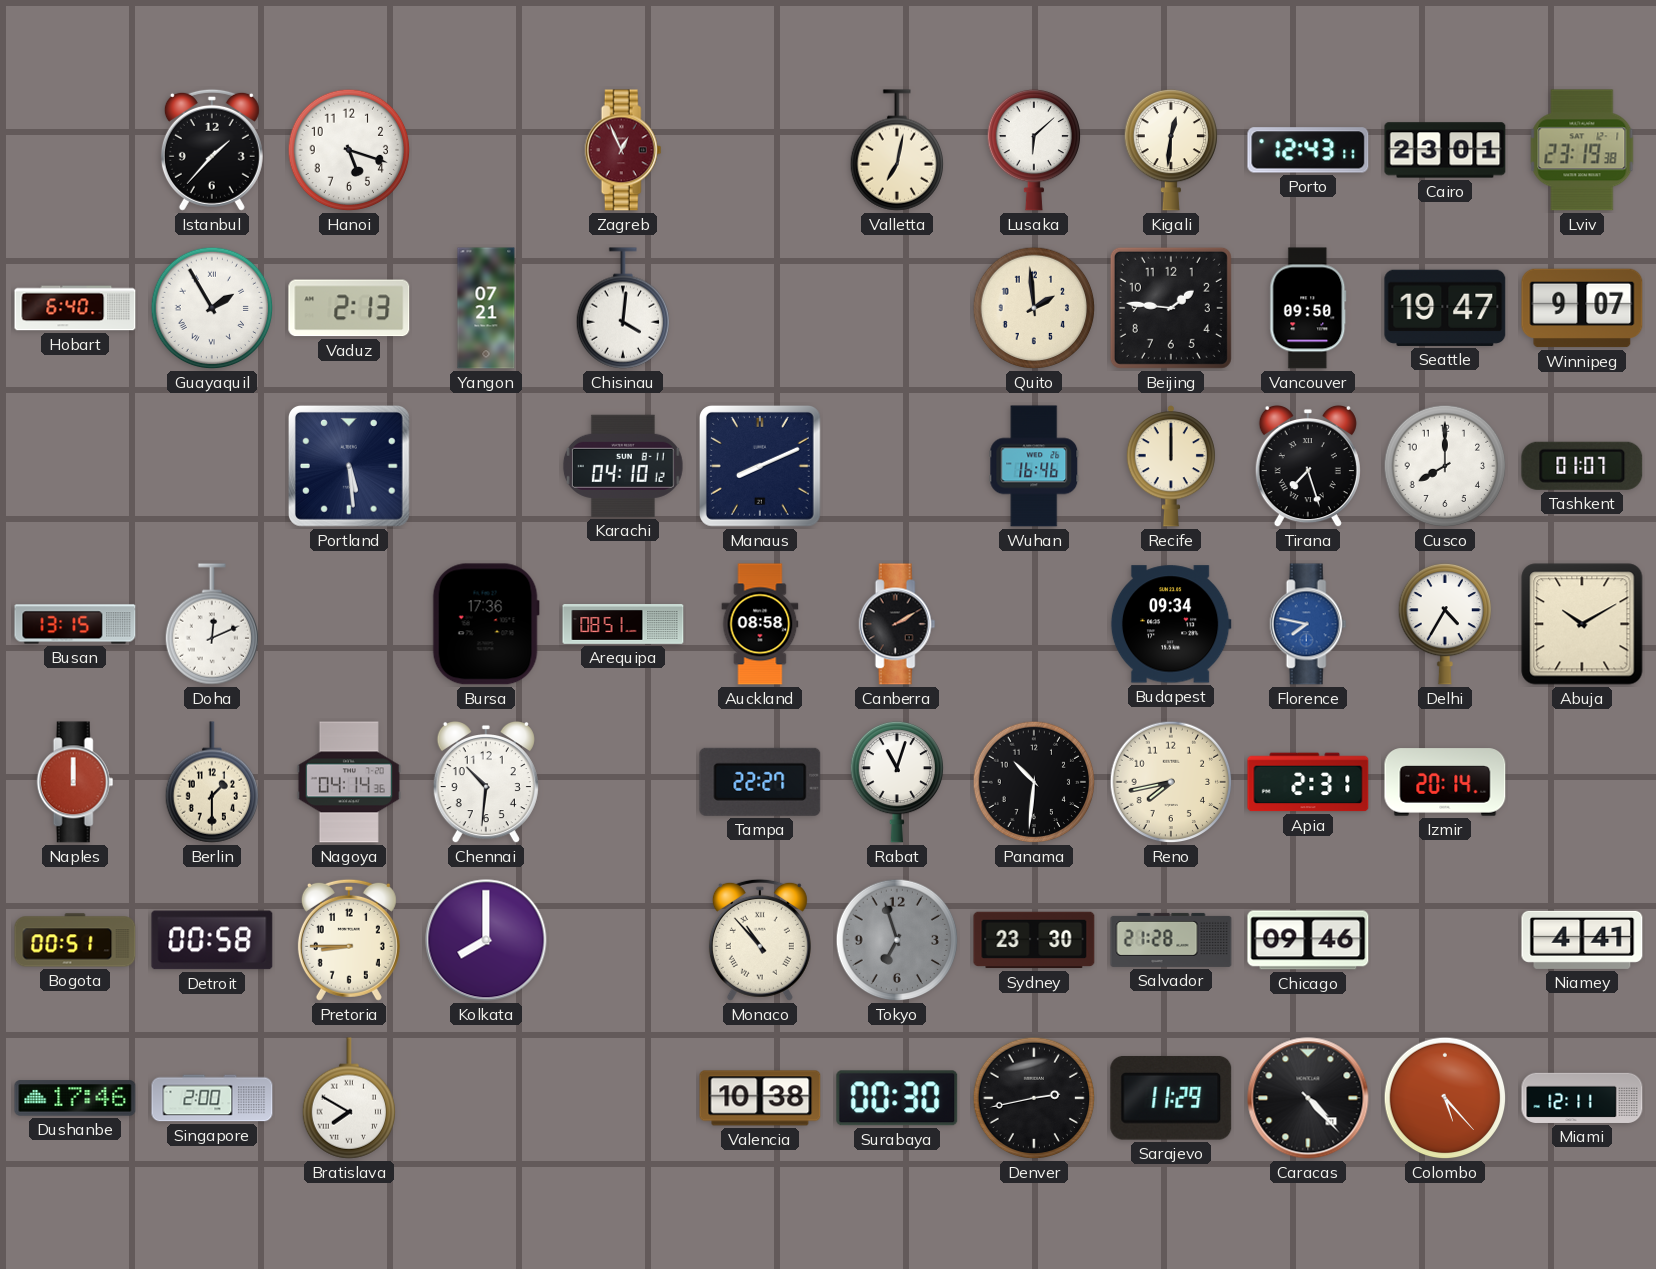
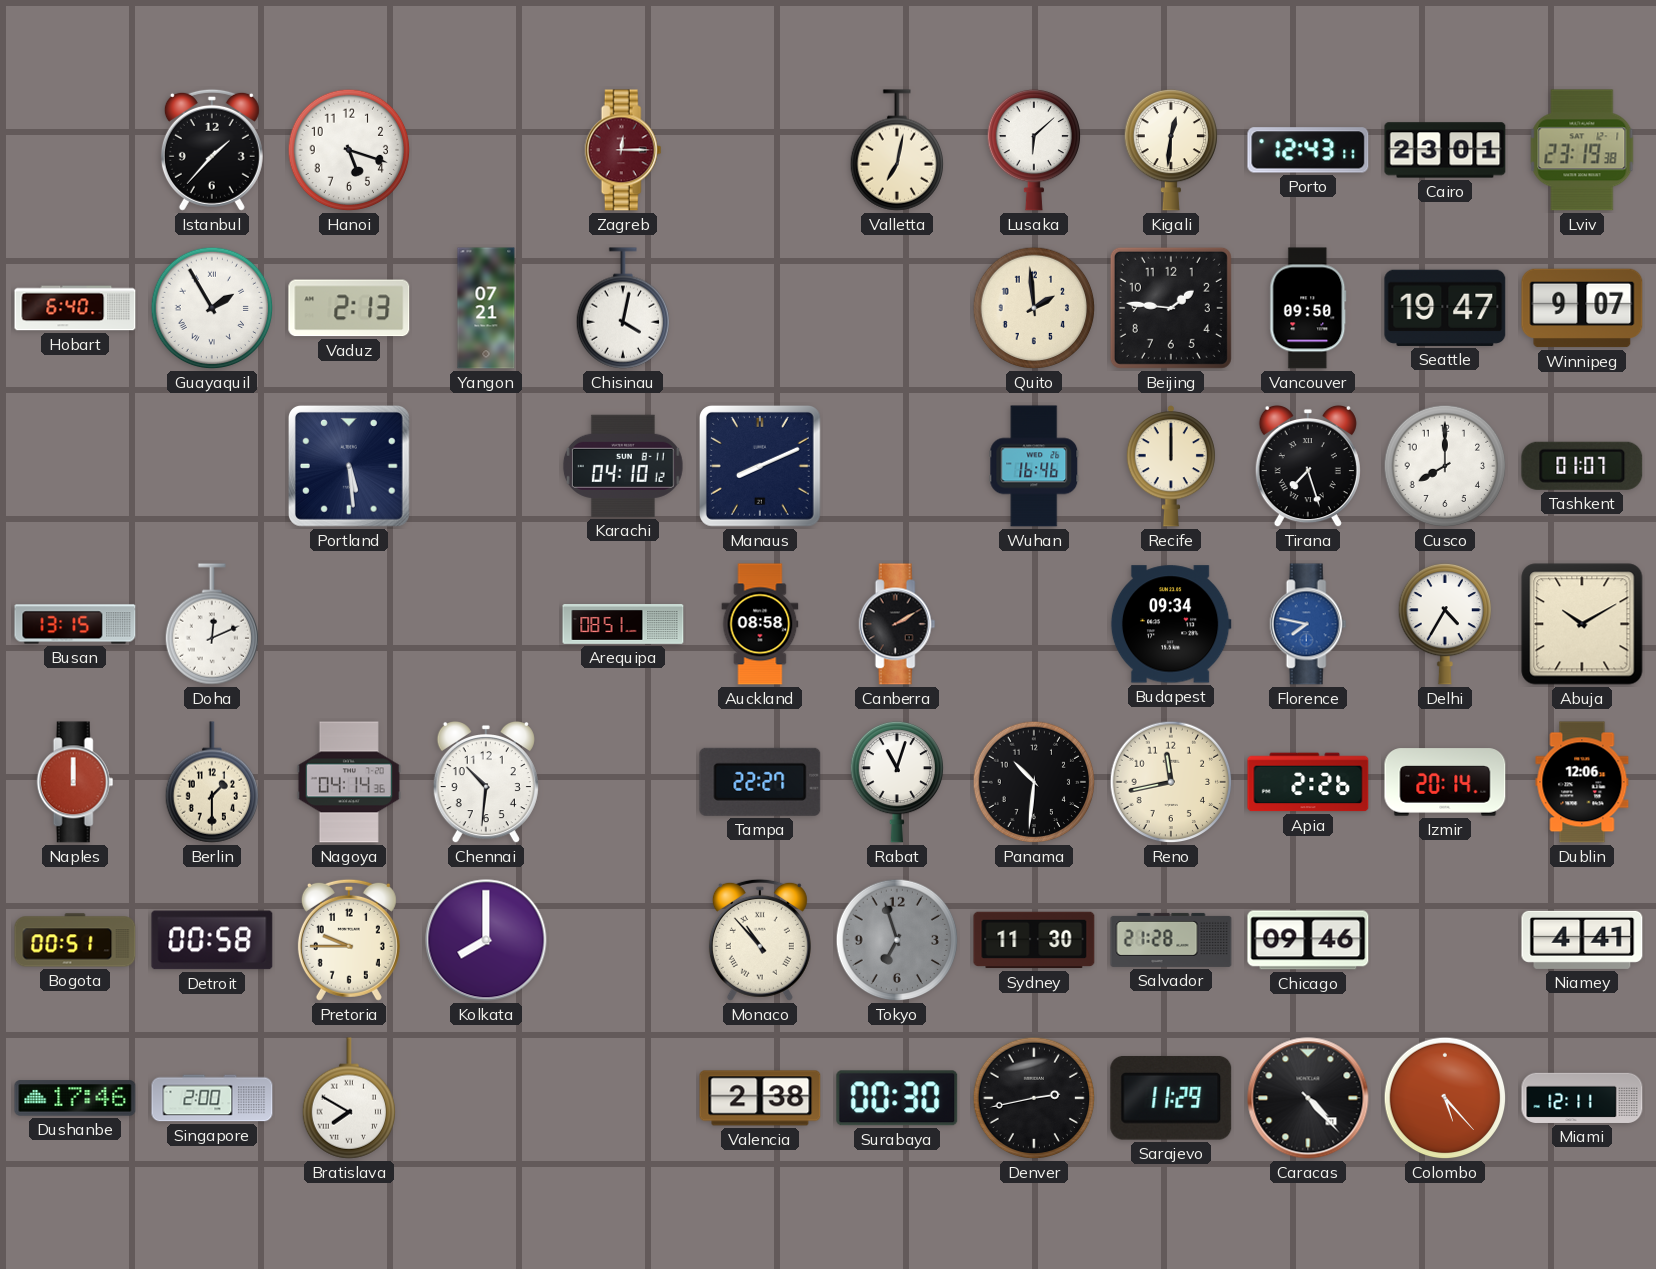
Zagreb: 12:56 -> 12:15
Chisinau: 4:01 -> 4:02
Bursa: 17:36 -> none
Reno: 7:43 -> 11:43
Apia: 2:31 -> 2:26
Dublin: none -> 12:06
Pretoria: 8:45 -> 9:45
Sydney: 23:30 -> 11:30
Valencia: 10:38 -> 2:38
